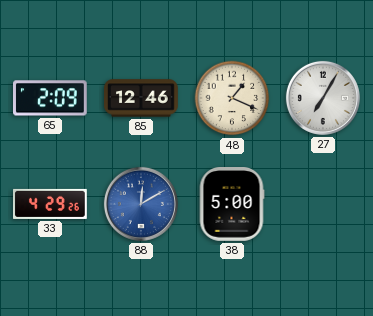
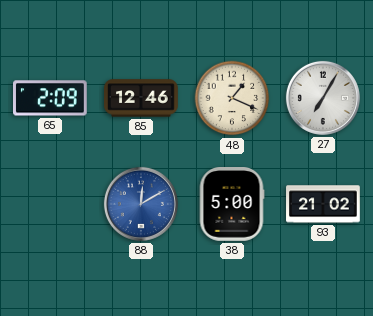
33: 4:29 -> none
93: none -> 21:02
